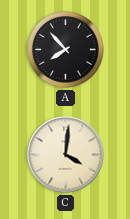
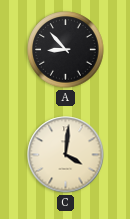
A: 7:53 -> 8:53
